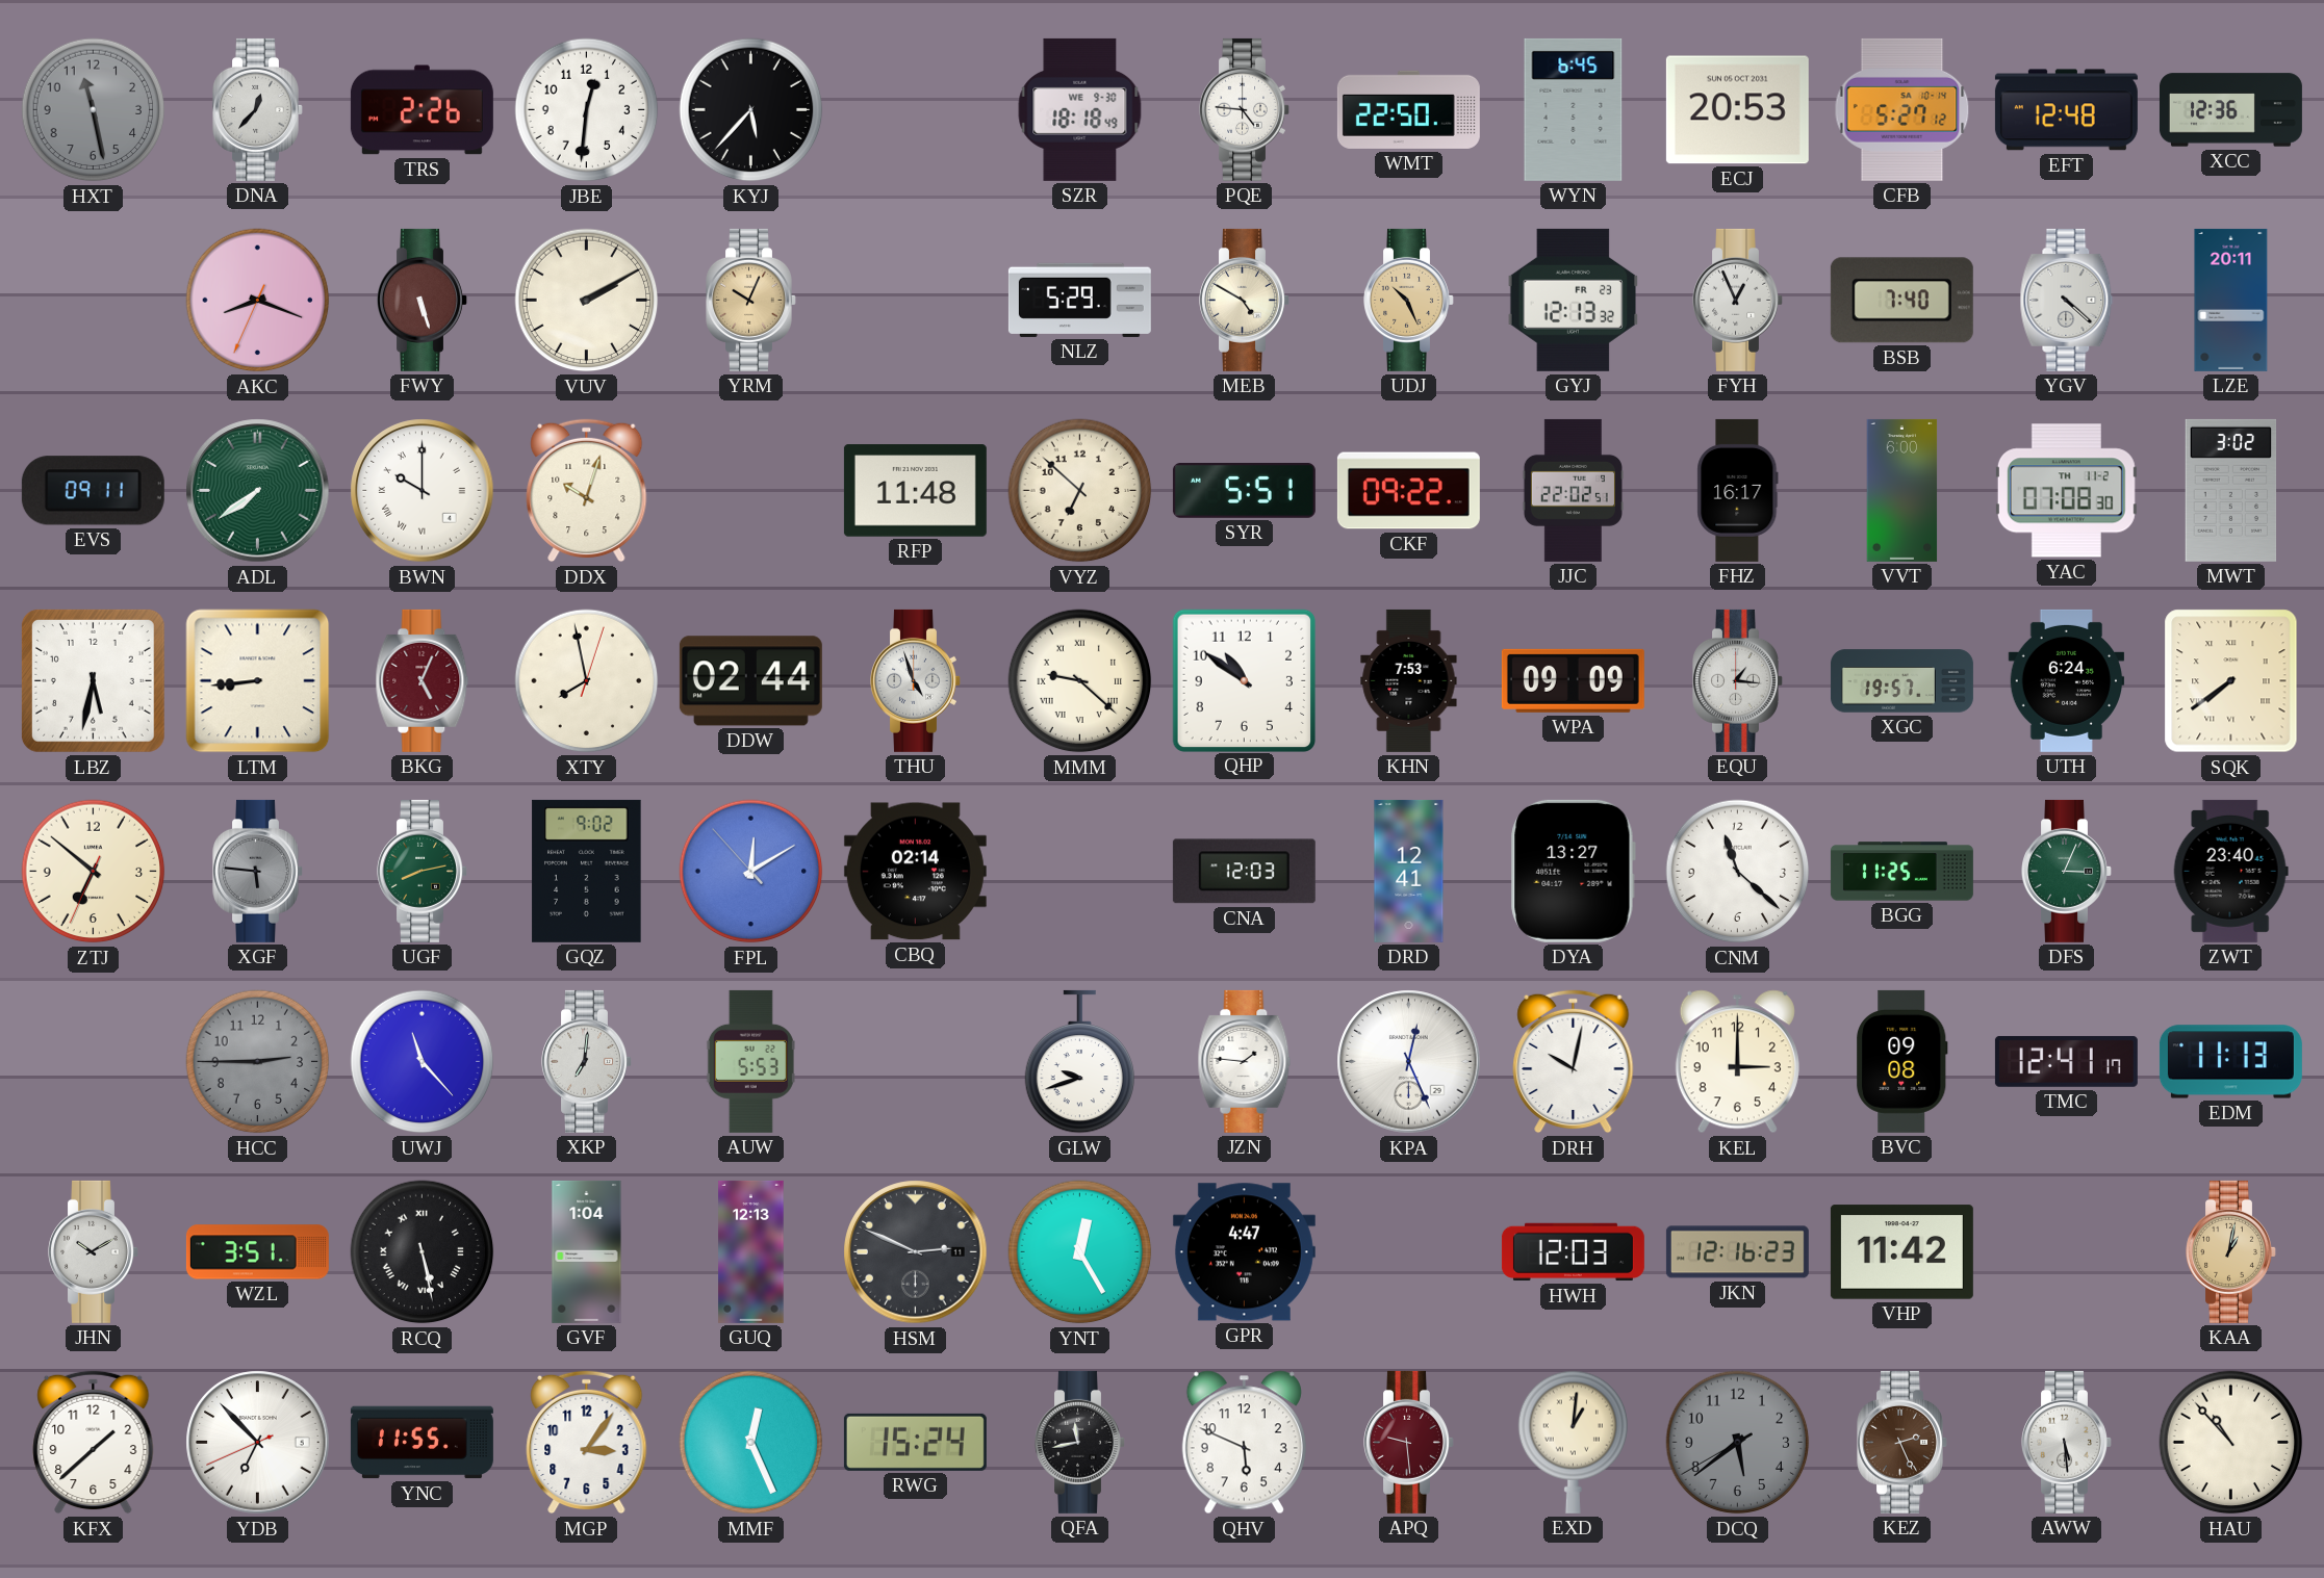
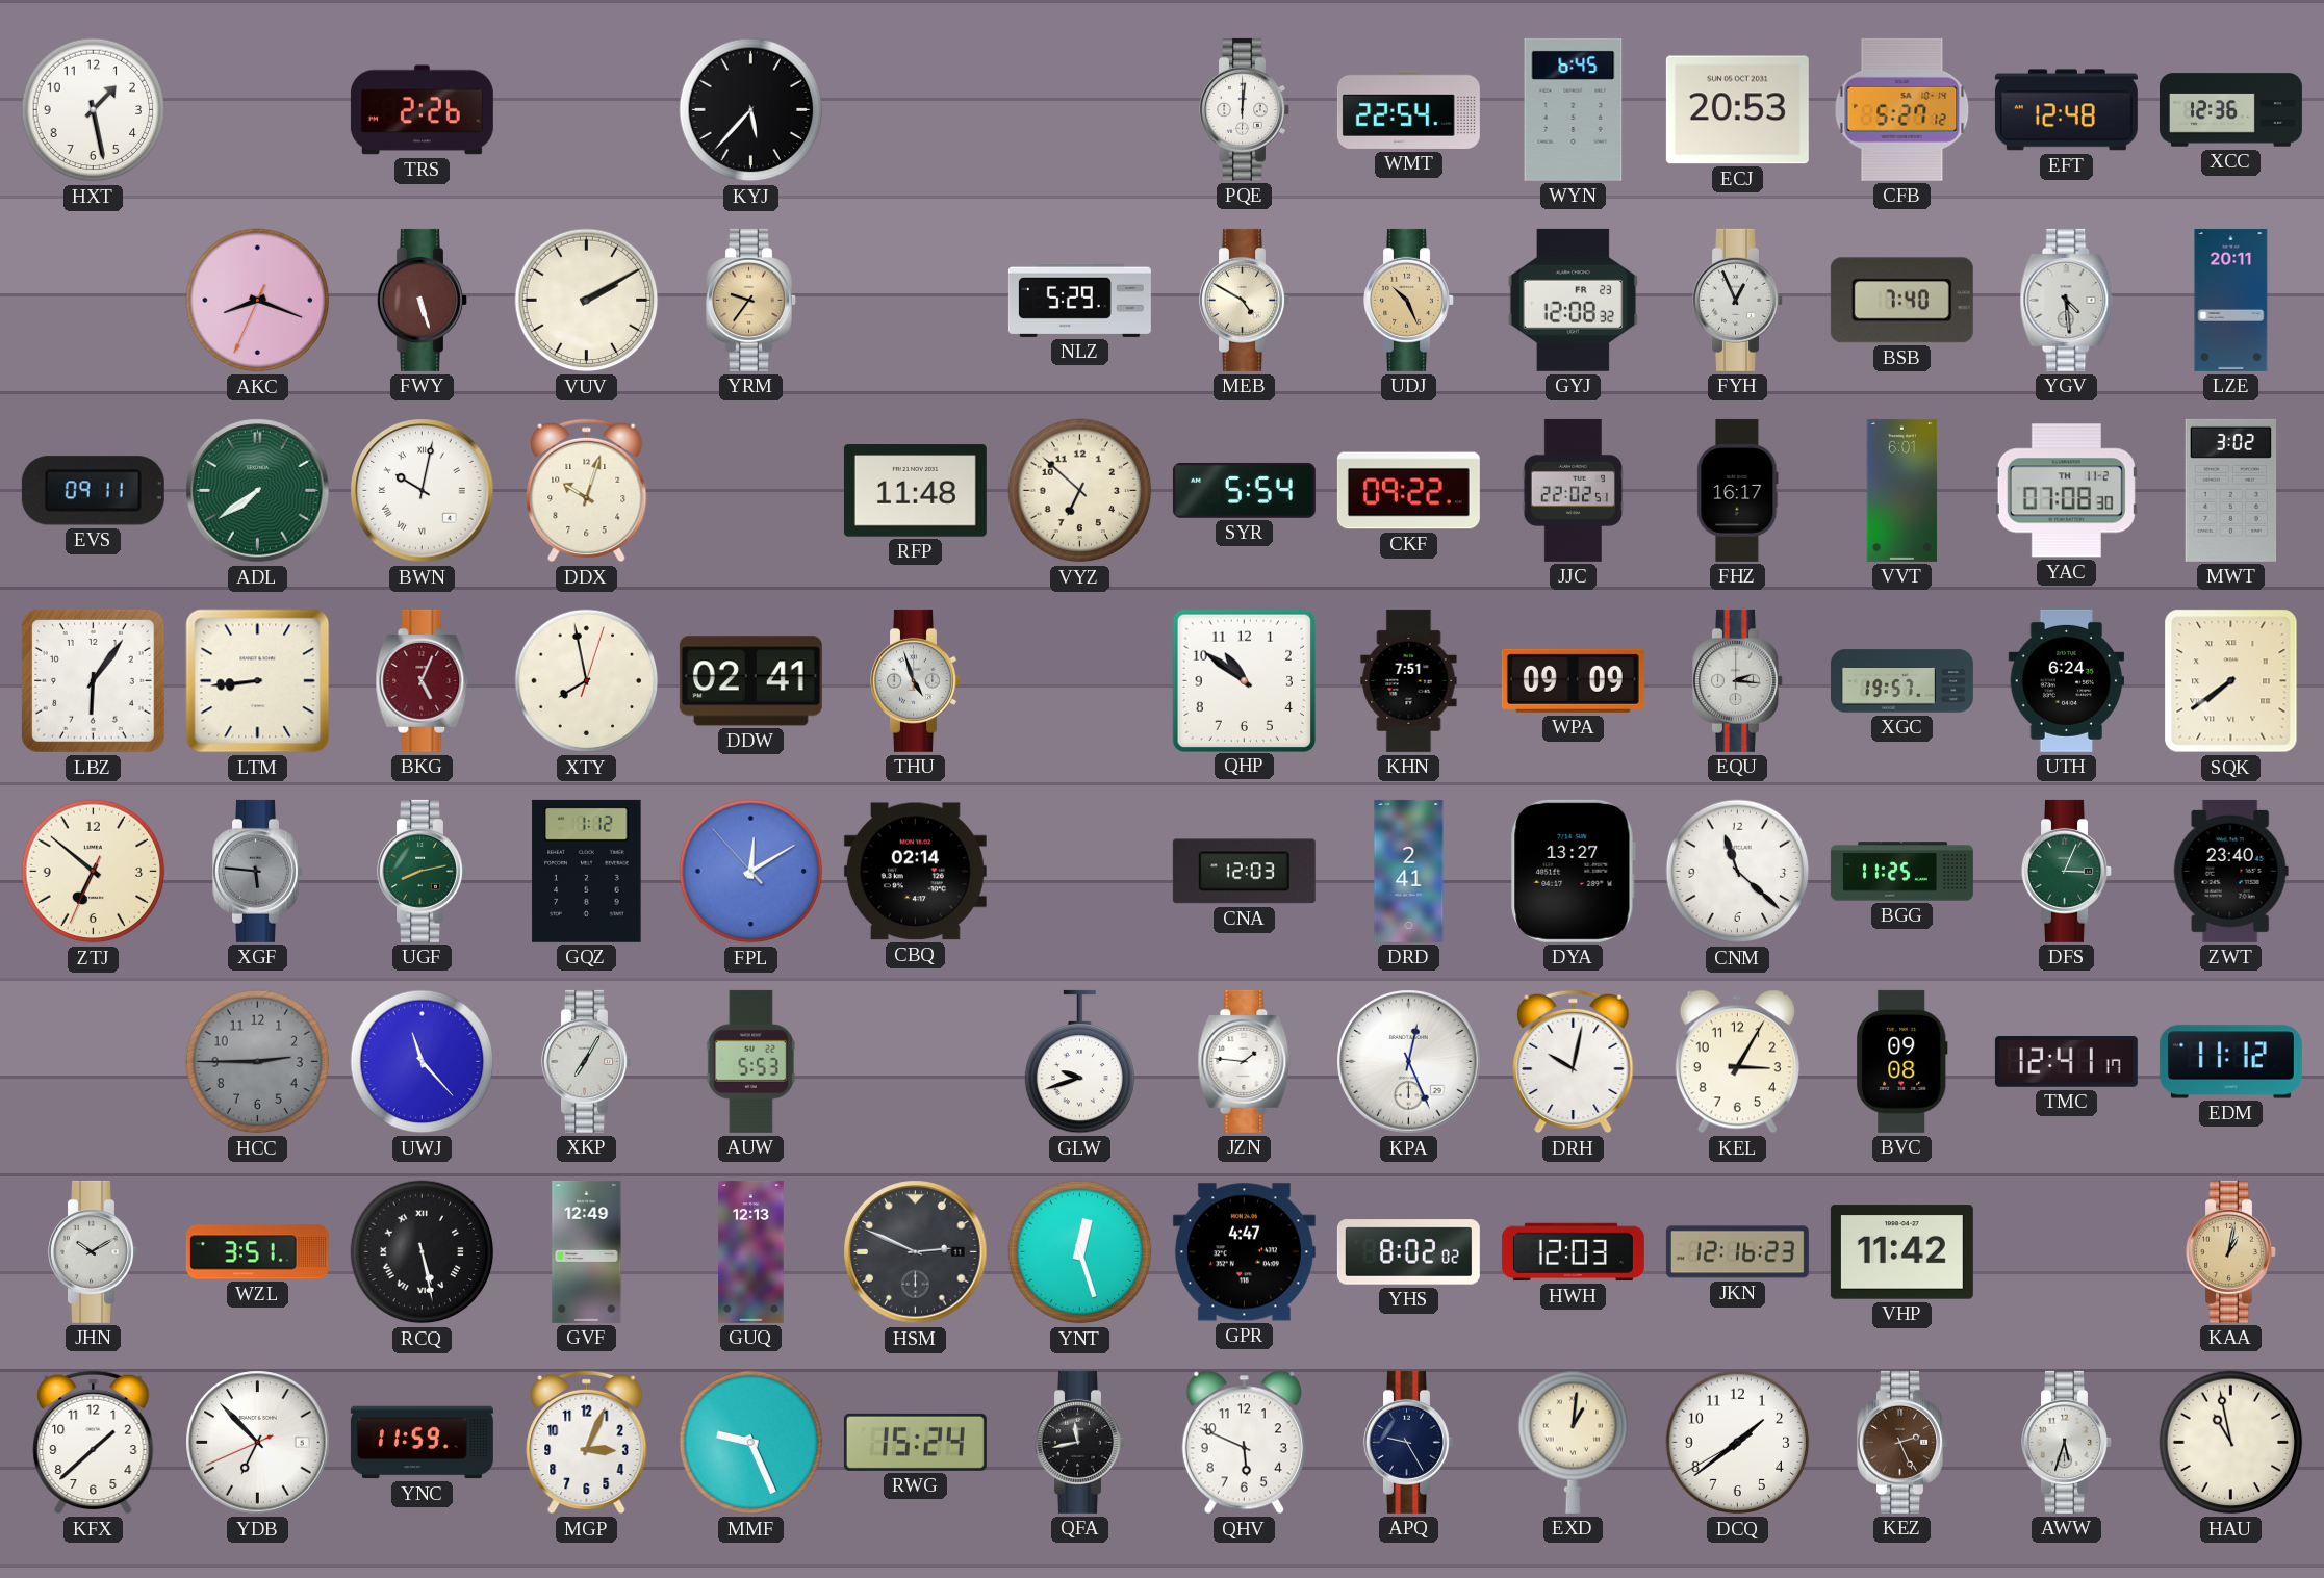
HXT: 11:28 -> 1:28
HXT dial: grey -> white
DNA: 12:37 -> none
JBE: 12:31 -> none
SZR: 18:18 -> none
PQE: 4:46 -> 12:01
WMT: 22:50 -> 22:54
YRM: 10:04 -> 9:36
GYJ: 12:13 -> 12:08
YGV: 4:22 -> 4:29
BWN: 10:00 -> 10:02
SYR: 5:51 -> 5:54
VVT: 6:00 -> 6:01
LBZ: 5:32 -> 6:06
DDW: 02:44 -> 02:41
MMM: 9:22 -> none
KHN: 7:53 -> 7:51
EQU: 1:16 -> 2:16
GQZ: 9:02 -> 1:12
DRD: 12:41 -> 2:41
XKP: 7:01 -> 7:05
KEL: 3:00 -> 3:05
EDM: 11:13 -> 11:12
GVF: 1:04 -> 12:49
YNT: 12:25 -> 12:27
YHS: none -> 8:02
YNC: 11:55 -> 11:59
MGP: 3:06 -> 3:04
MMF: 12:26 -> 9:26
APQ: 9:29 -> 9:25
APQ dial: burgundy -> navy
DCQ: 5:38 -> 1:38
DCQ dial: grey -> white
AWW: 5:29 -> 5:33
HAU: 10:53 -> 10:58
